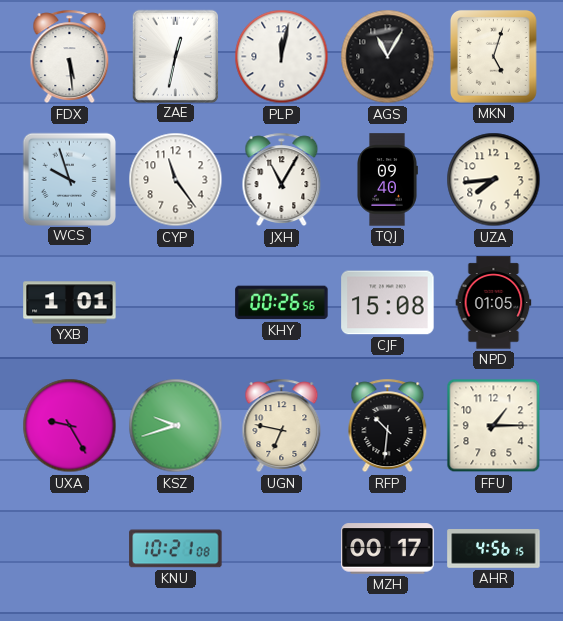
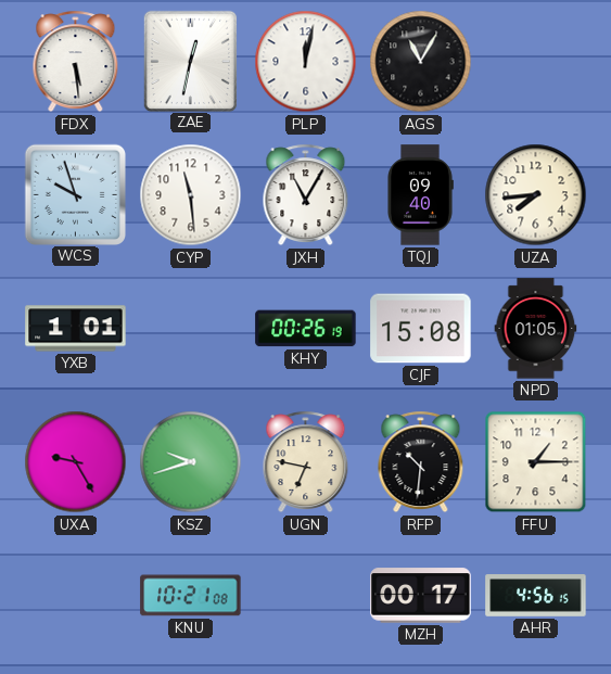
MKN: 5:03 -> none
CYP: 11:24 -> 11:29
KHY: 00:26:56 -> 00:26:19
